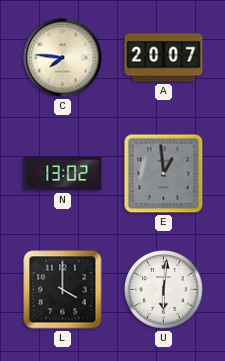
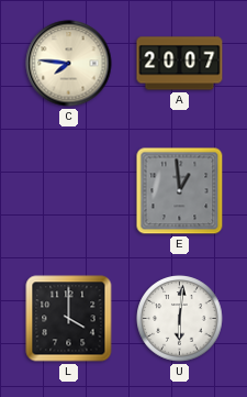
N: 13:02 -> none
